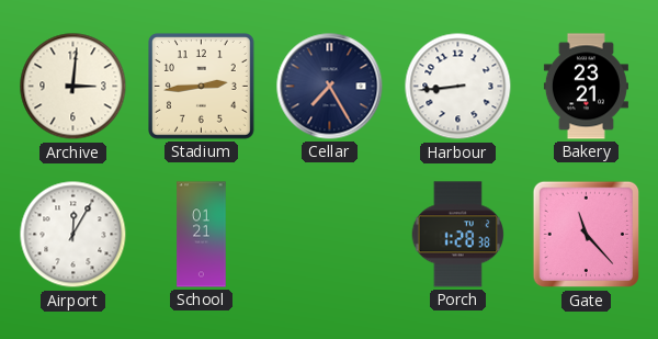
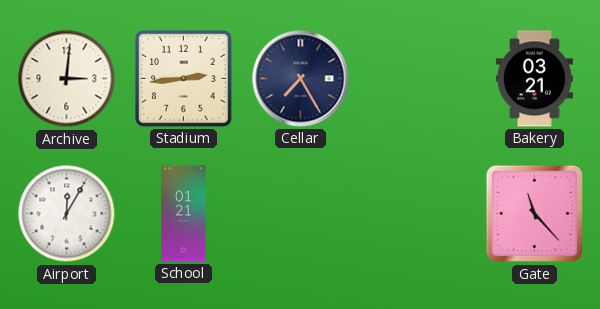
Harbour: 8:44 -> none
Bakery: 23:21 -> 03:21
Porch: 1:28 -> none
